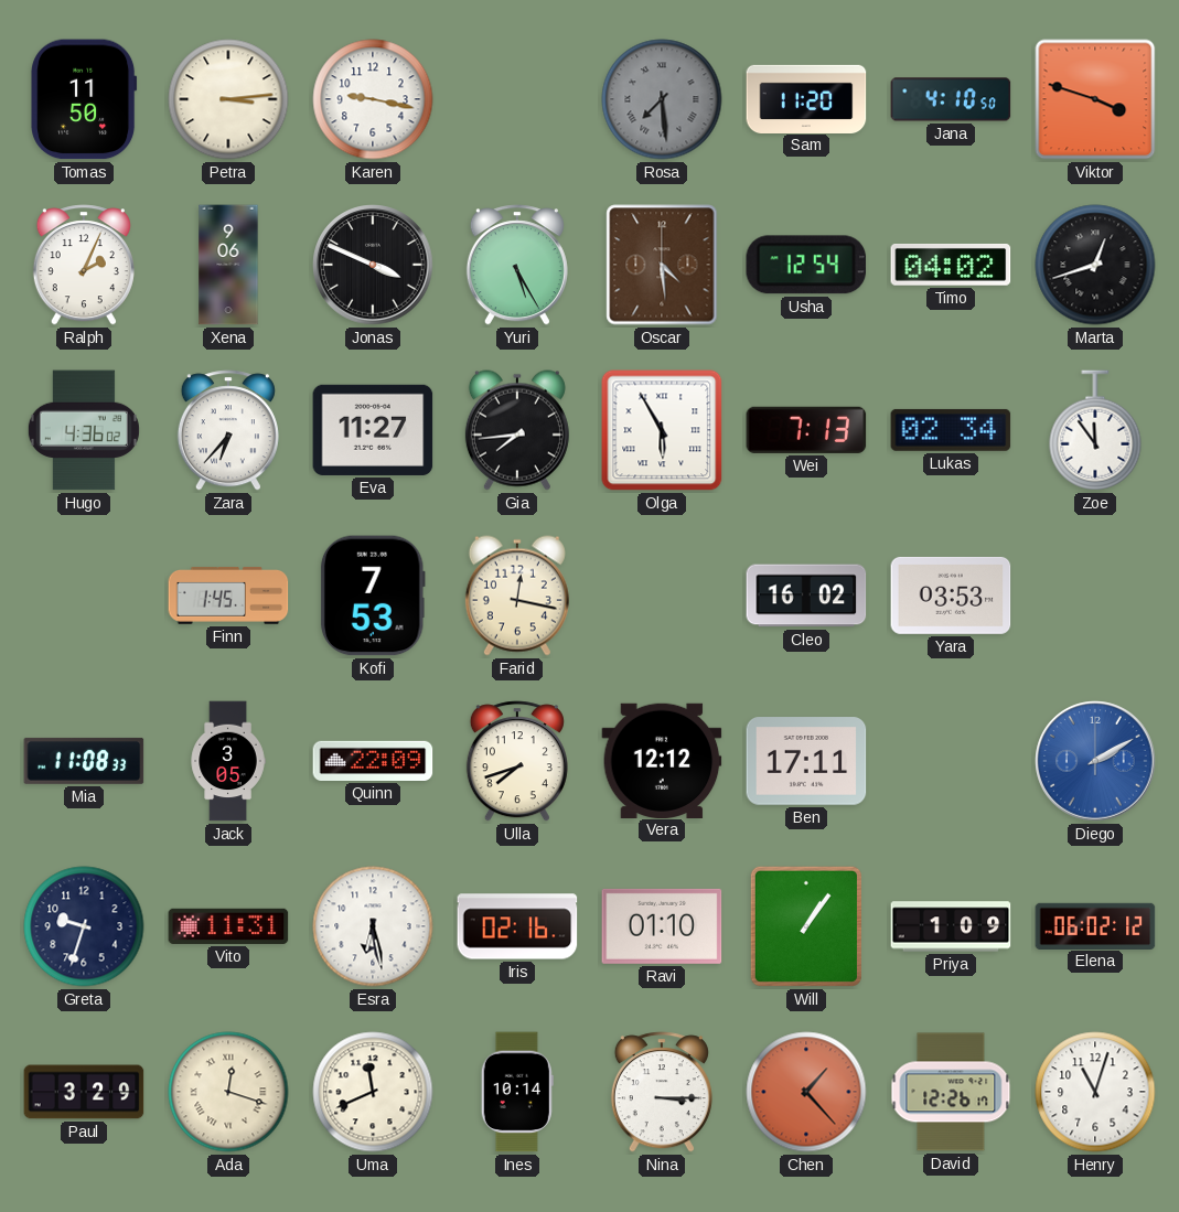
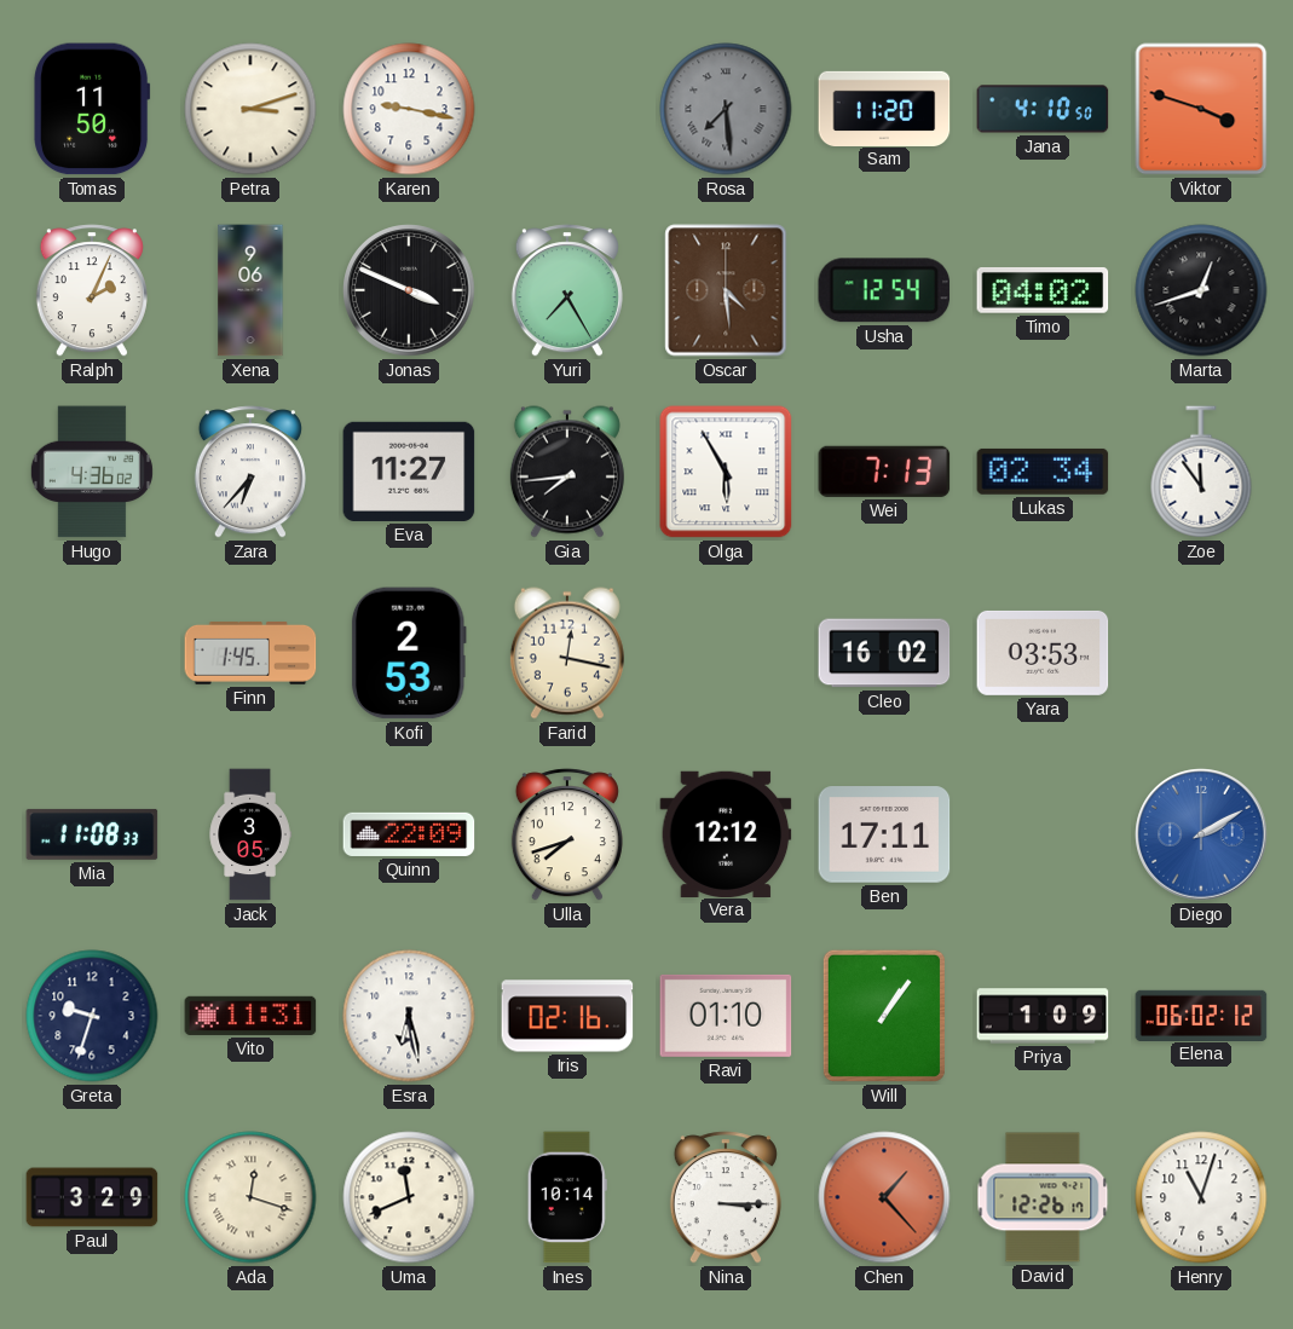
Petra: 3:14 -> 3:12
Yuri: 5:25 -> 7:25
Kofi: 7:53 -> 2:53
